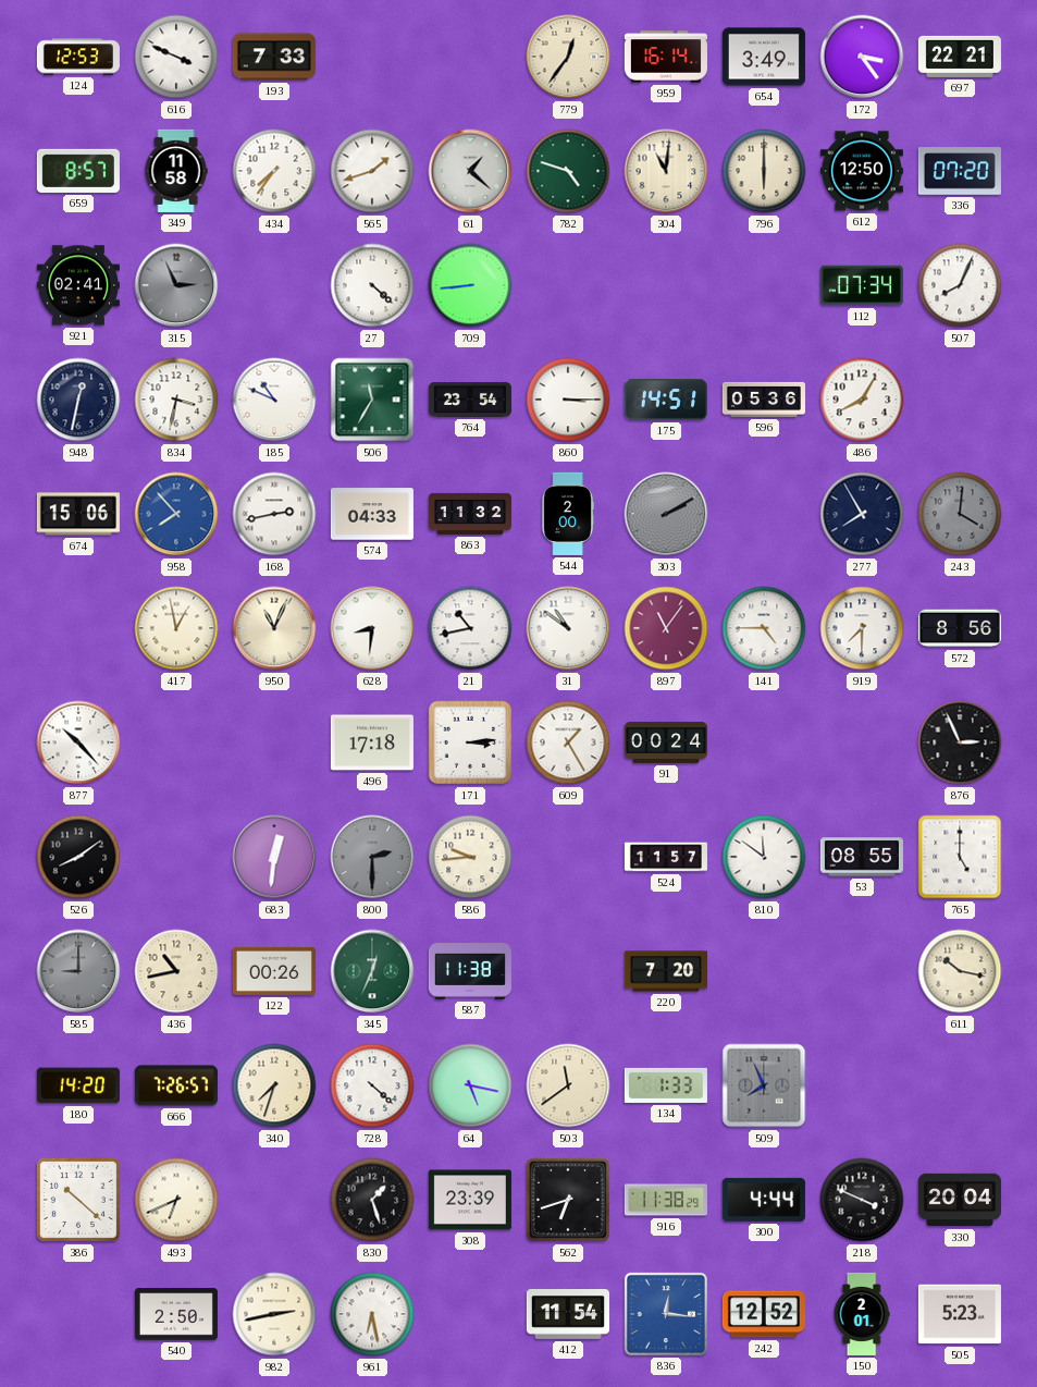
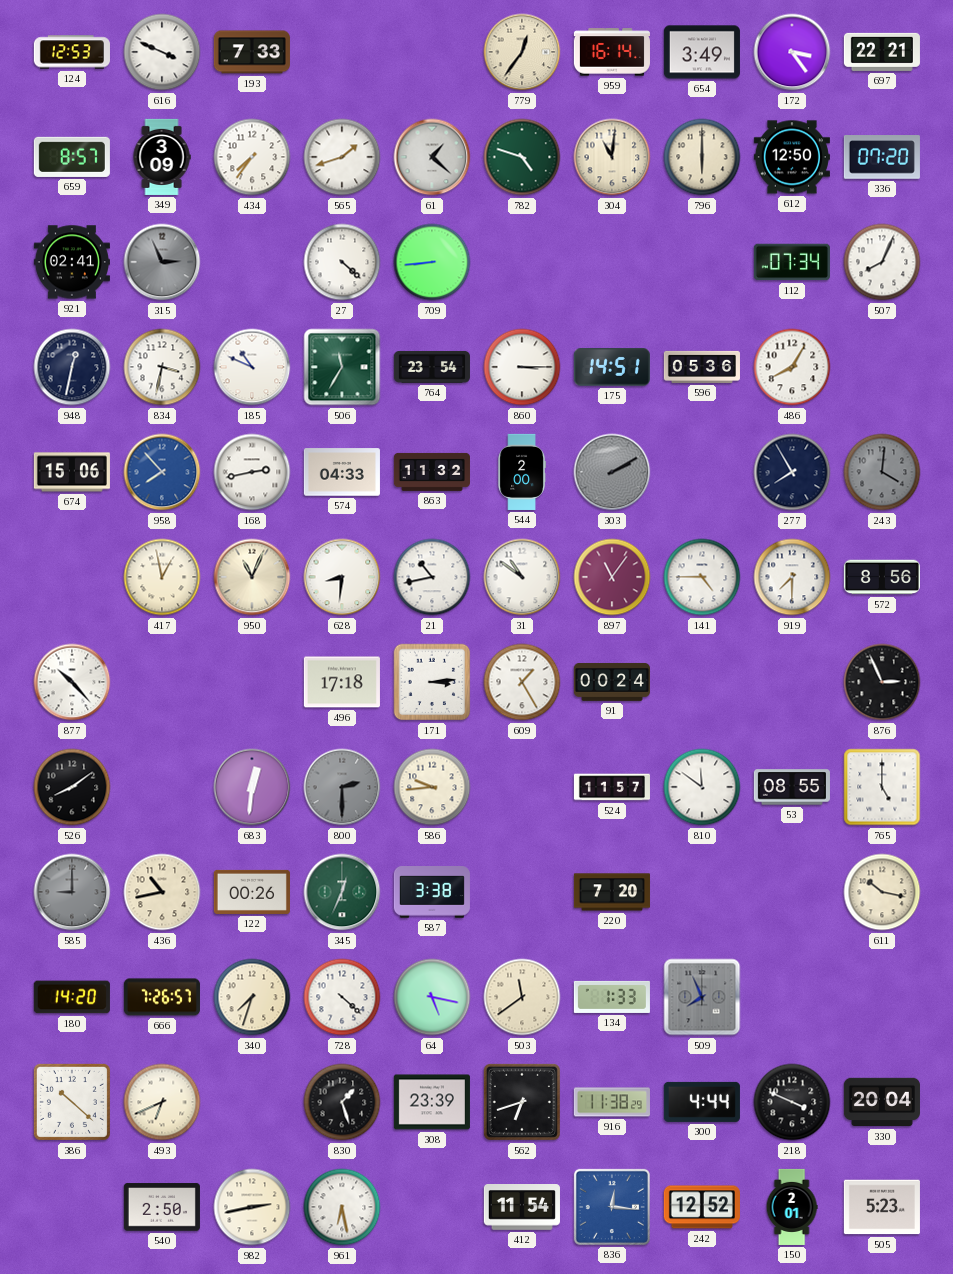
349: 11:58 -> 3:09
587: 11:38 -> 3:38
